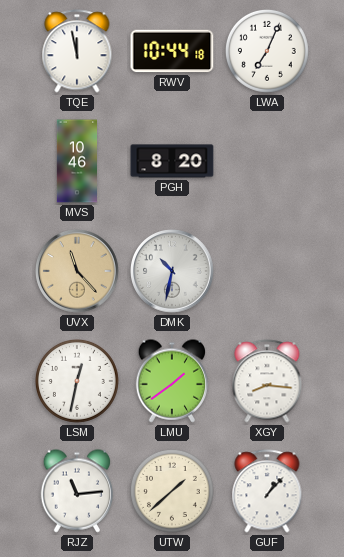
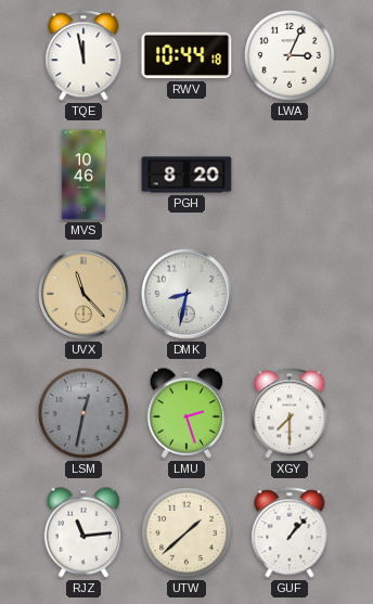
LWA: 7:04 -> 3:04
DMK: 10:32 -> 8:32
LSM dial: white -> grey
LMU: 1:39 -> 2:27
XGY: 8:16 -> 7:30
